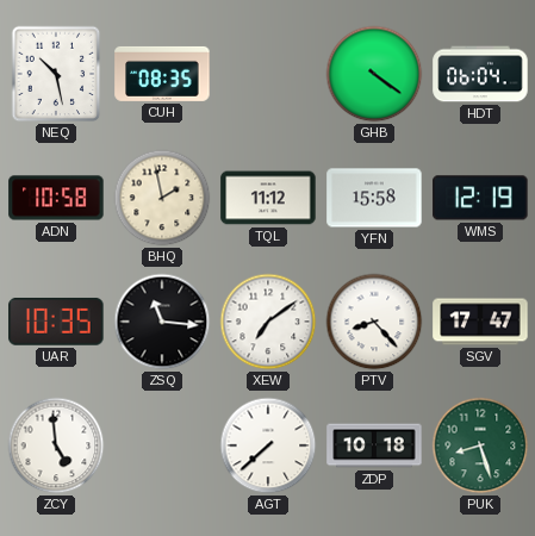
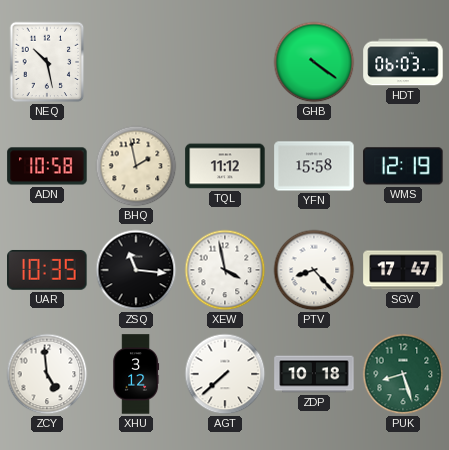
CUH: 08:35 -> none
HDT: 06:04 -> 06:03
XEW: 7:09 -> 3:58
XHU: none -> 3:12
